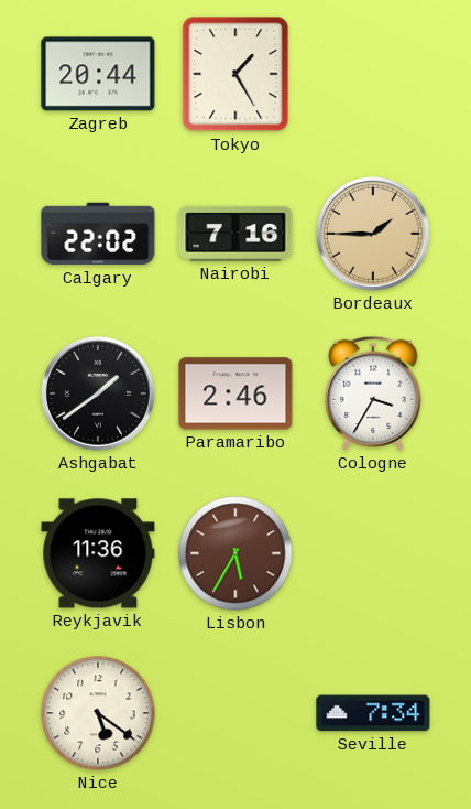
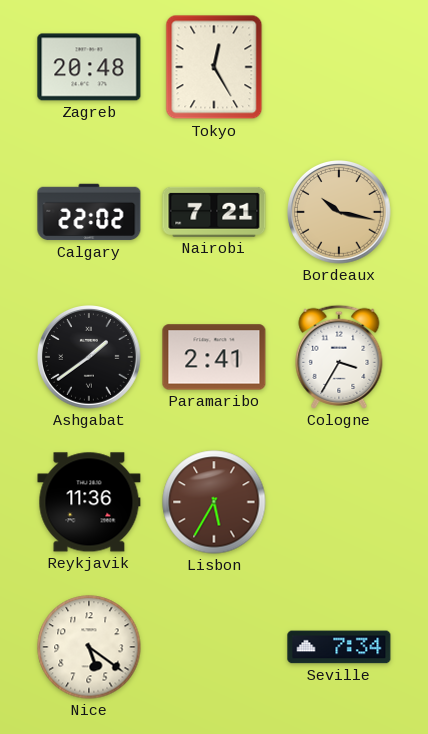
Zagreb: 20:44 -> 20:48
Tokyo: 1:25 -> 12:25
Nairobi: 7:16 -> 7:21
Bordeaux: 1:45 -> 10:17
Paramaribo: 2:46 -> 2:41
